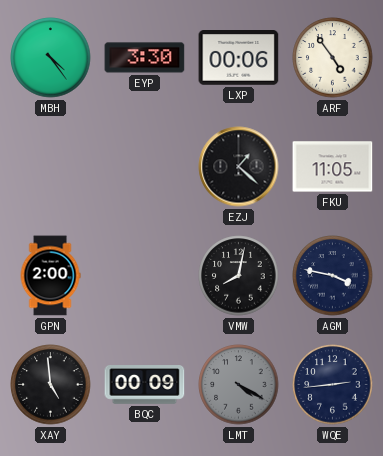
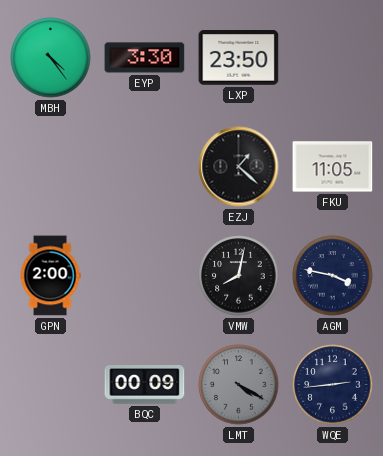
LXP: 00:06 -> 23:50
ARF: 4:54 -> none
XAY: 4:59 -> none
